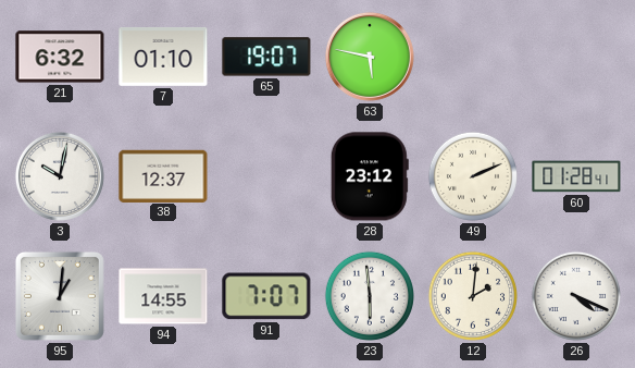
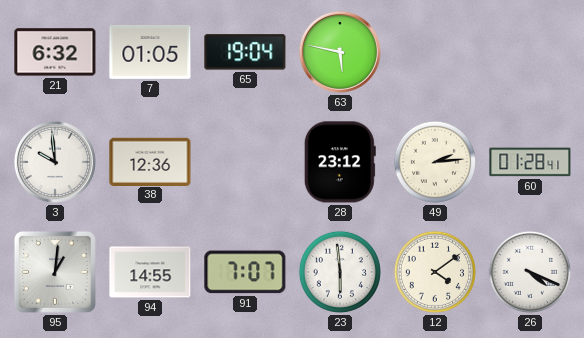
7: 01:10 -> 01:05
65: 19:07 -> 19:04
3: 10:02 -> 9:59
38: 12:37 -> 12:36
49: 2:11 -> 2:14
12: 2:01 -> 4:09
